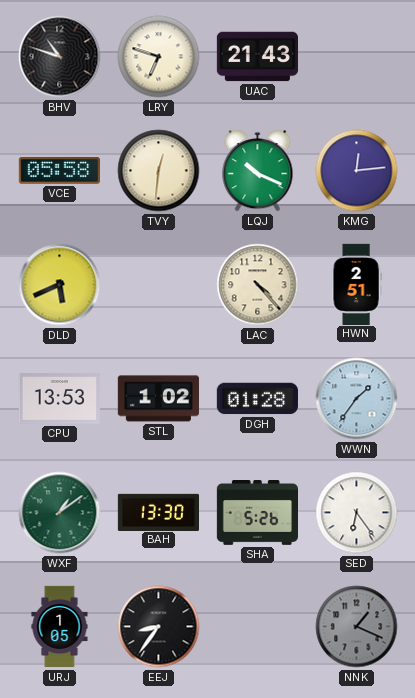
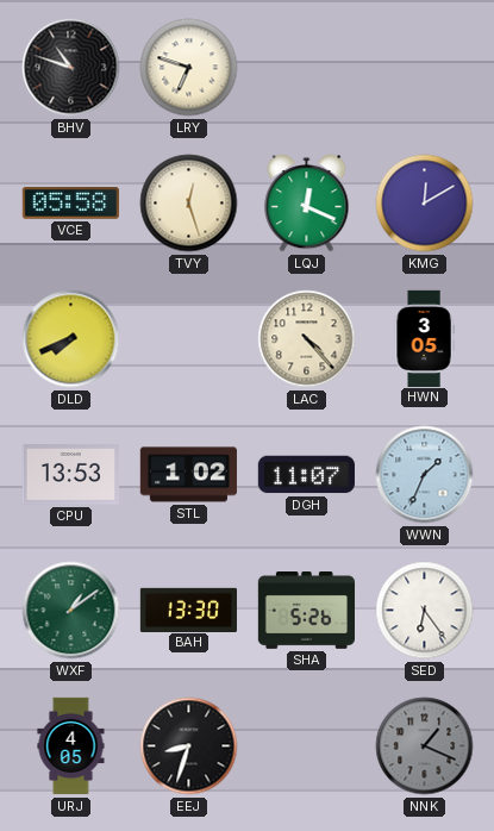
UAC: 21:43 -> none
TVY: 12:31 -> 12:27
LQJ: 10:19 -> 12:19
KMG: 12:14 -> 12:10
DLD: 5:41 -> 7:41
HWN: 2:51 -> 3:05
DGH: 01:28 -> 11:07
WWN: 1:36 -> 1:34
URJ: 1:05 -> 4:05
EEJ: 8:36 -> 8:33
